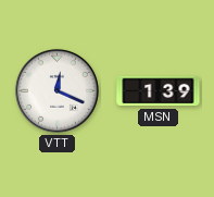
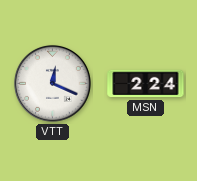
MSN: 1:39 -> 2:24
